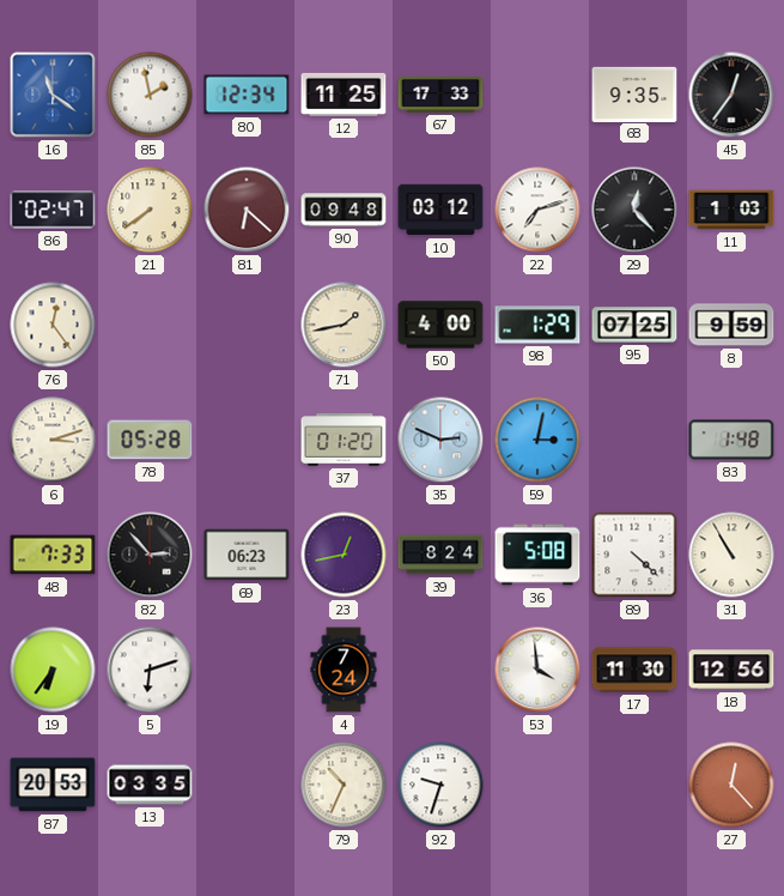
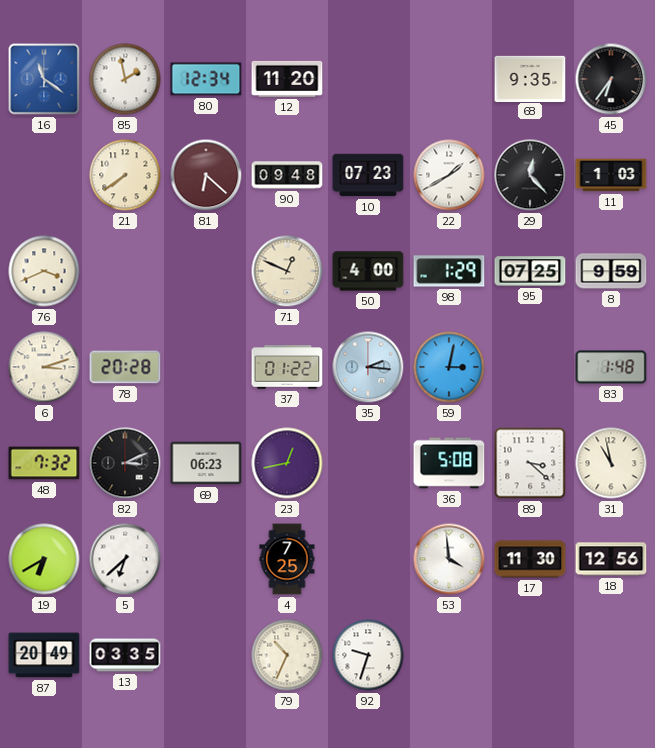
12: 11:25 -> 11:20
67: 17:33 -> none
45: 12:36 -> 6:36
86: 02:47 -> none
10: 03:12 -> 07:23
22: 7:12 -> 1:40
76: 12:24 -> 3:41
71: 1:43 -> 12:49
78: 05:28 -> 20:28
37: 01:20 -> 01:22
35: 2:49 -> 2:16
48: 7:33 -> 7:32
82: 2:53 -> 3:11
39: 8:24 -> none
89: 4:22 -> 3:22
31: 10:55 -> 10:58
19: 6:36 -> 6:40
5: 6:12 -> 6:38
4: 7:24 -> 7:25
87: 20:53 -> 20:49
27: 12:23 -> none
